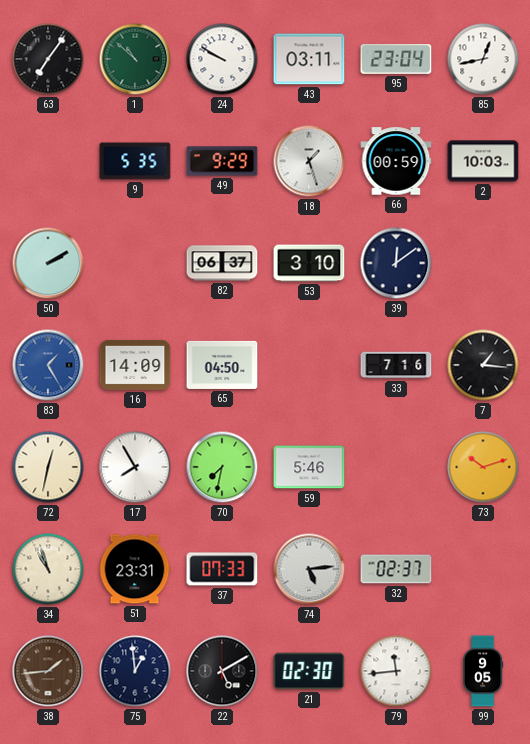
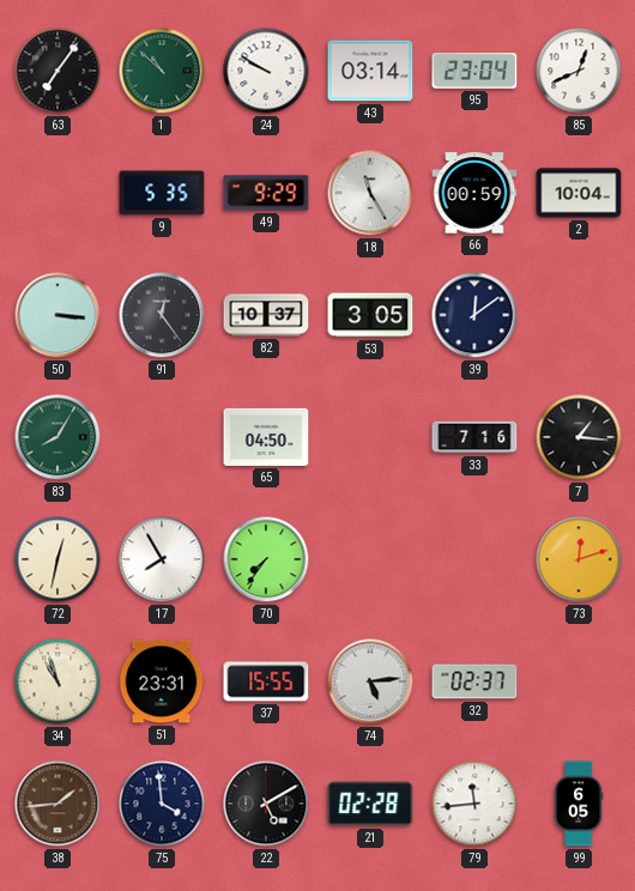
43: 03:11 -> 03:14
85: 12:43 -> 12:41
18: 1:27 -> 11:25
2: 10:03 -> 10:04
50: 2:10 -> 3:16
91: none -> 12:24
82: 06:37 -> 10:37
53: 3:10 -> 3:05
83: 1:25 -> 8:05
83 dial: blue -> green
16: 14:09 -> none
70: 7:32 -> 7:36
59: 5:46 -> none
73: 10:12 -> 12:12
37: 07:33 -> 15:55
75: 12:59 -> 3:59
21: 02:30 -> 02:28
99: 9:05 -> 6:05
